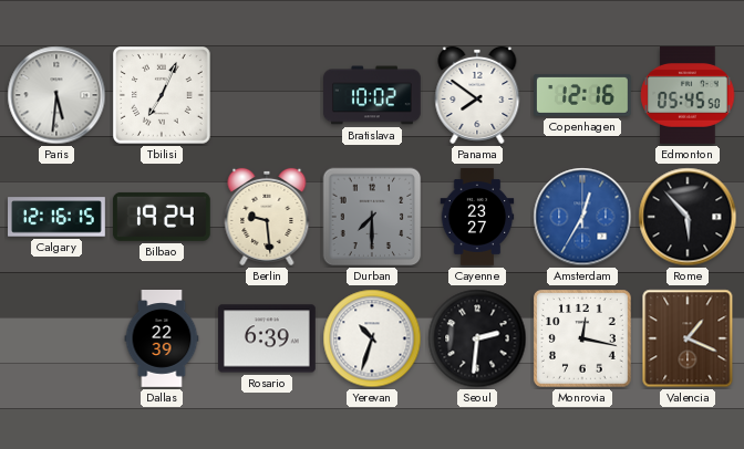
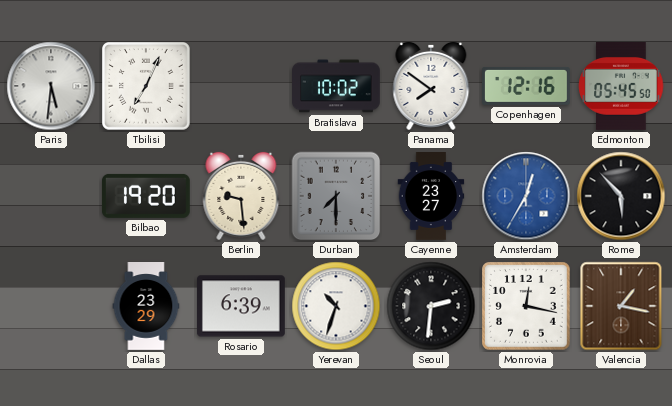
Calgary: 12:16 -> none
Bilbao: 19:24 -> 19:20
Dallas: 22:39 -> 23:29
Valencia: 1:19 -> 1:17
